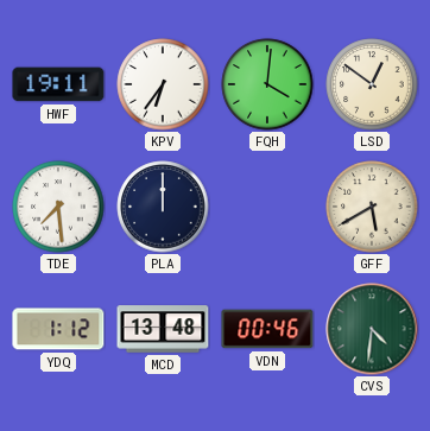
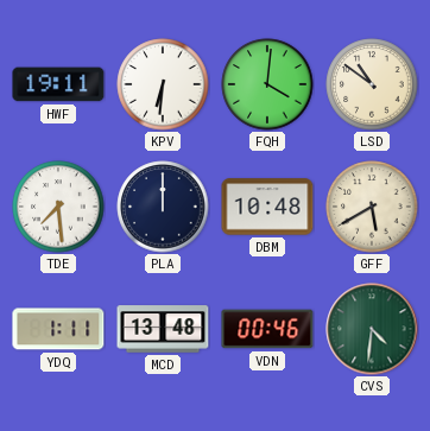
KPV: 6:36 -> 6:31
LSD: 12:51 -> 10:51
DBM: none -> 10:48
YDQ: 1:12 -> 1:11
